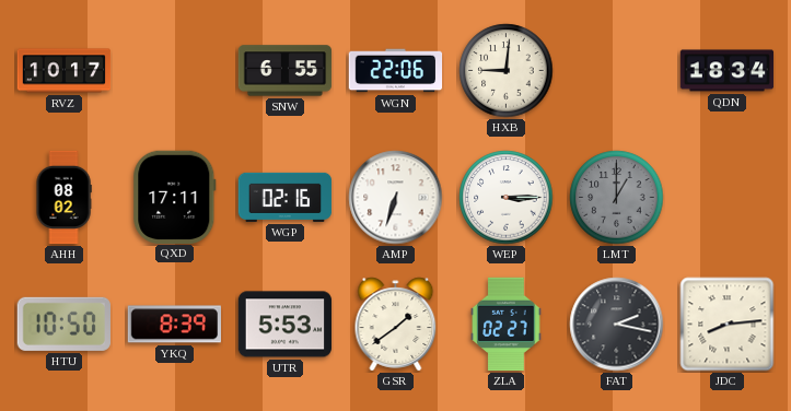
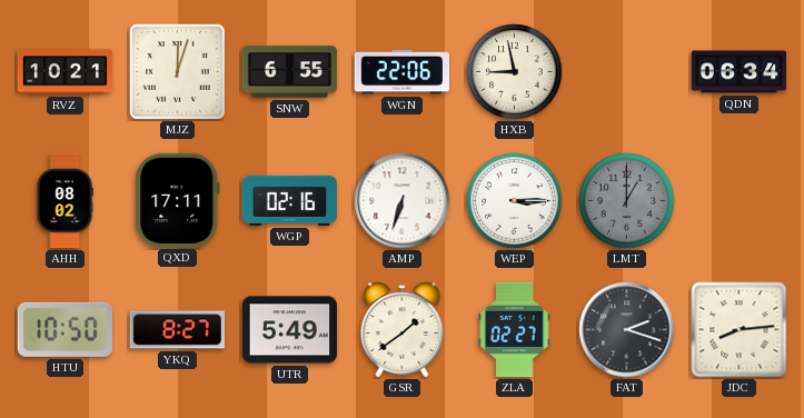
RVZ: 10:17 -> 10:21
MJZ: none -> 12:03
HXB: 9:01 -> 8:58
QDN: 18:34 -> 06:34
YKQ: 8:39 -> 8:27
UTR: 5:53 -> 5:49
FAT: 2:17 -> 2:18
